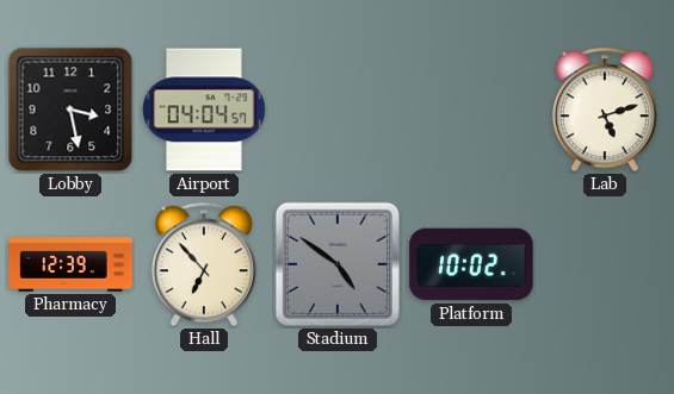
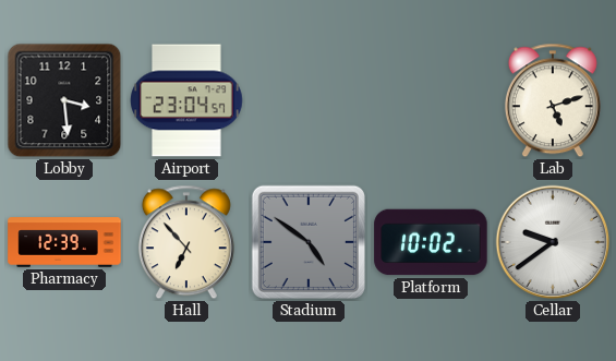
Lobby: 3:28 -> 3:29
Airport: 04:04 -> 23:04
Cellar: none -> 9:39
